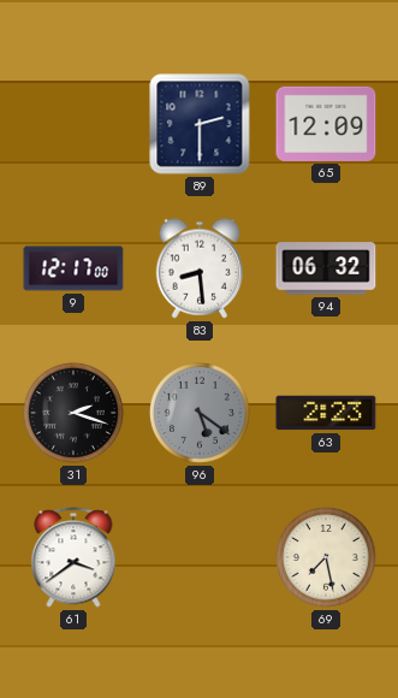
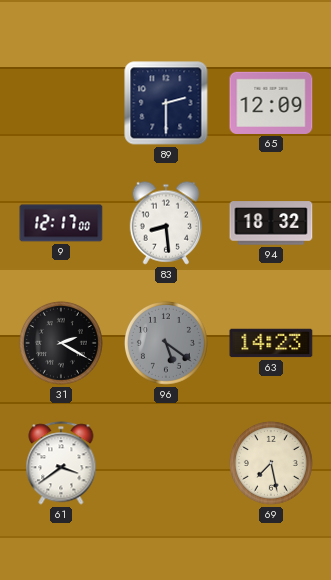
94: 06:32 -> 18:32
31: 2:18 -> 2:20
63: 2:23 -> 14:23
